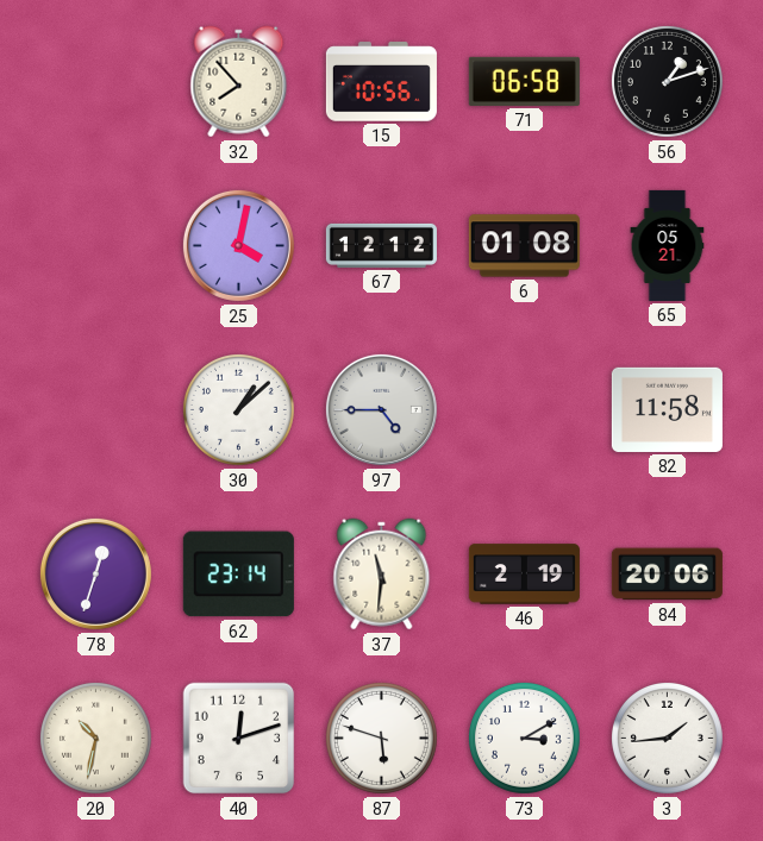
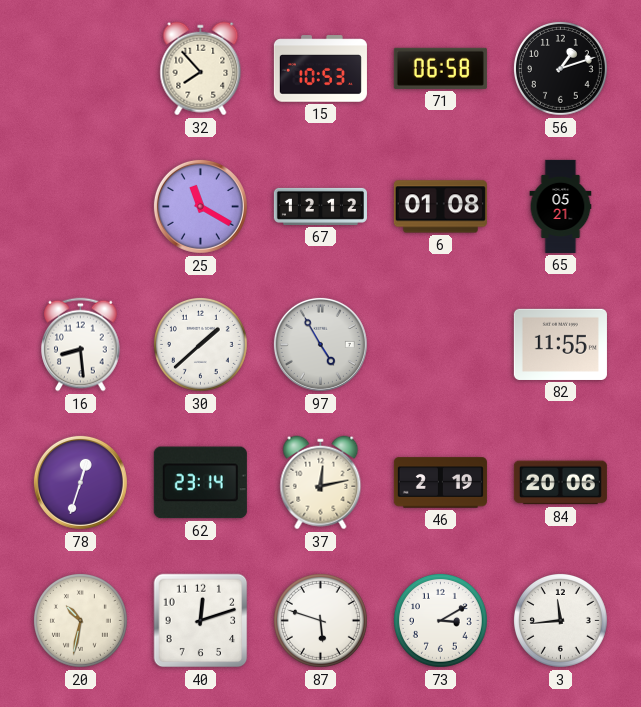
15: 10:56 -> 10:53
25: 4:02 -> 11:20
16: none -> 8:29
30: 1:08 -> 1:38
97: 4:45 -> 4:55
82: 11:58 -> 11:55
37: 11:31 -> 12:13
3: 1:44 -> 11:44
